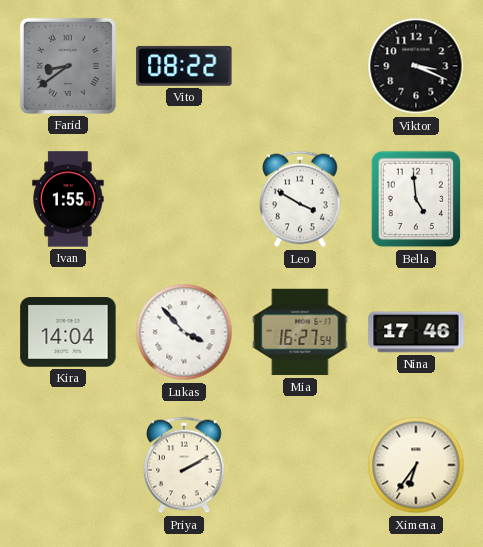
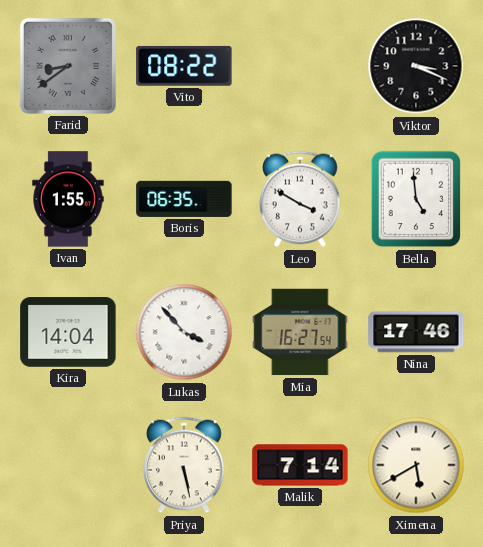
Boris: none -> 06:35
Priya: 2:10 -> 5:28
Malik: none -> 7:14
Ximena: 6:36 -> 5:40
